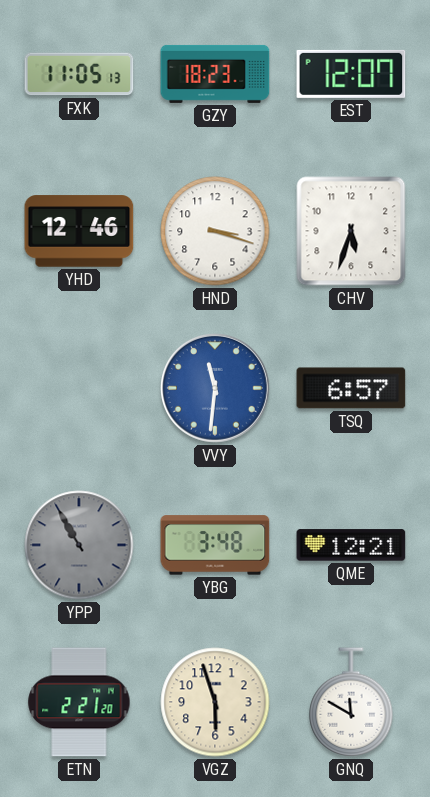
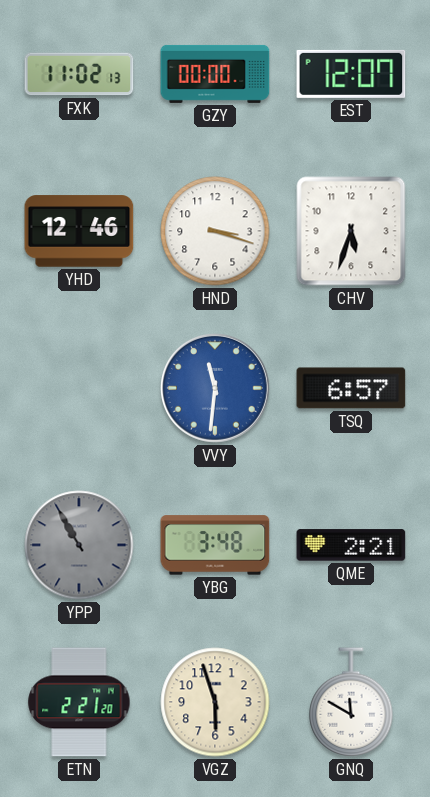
FXK: 11:05 -> 11:02
GZY: 18:23 -> 00:00
QME: 12:21 -> 2:21
